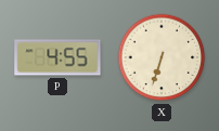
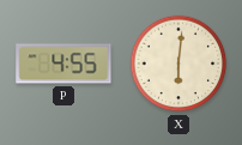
X: 6:33 -> 6:01
